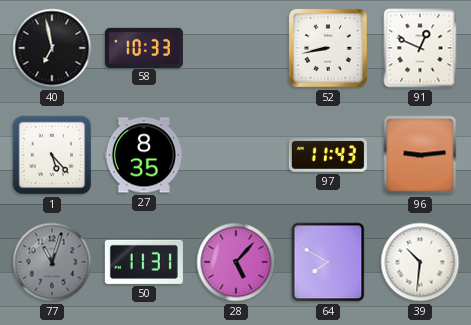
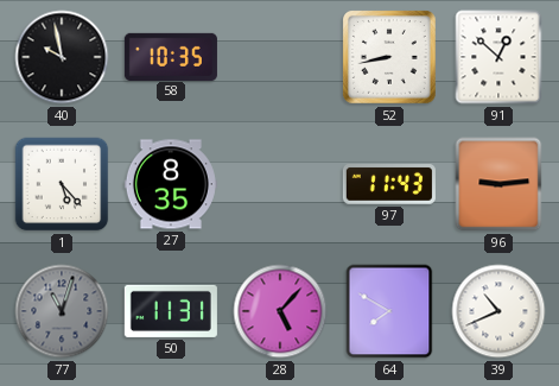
40: 6:58 -> 9:58
58: 10:33 -> 10:35
91: 12:49 -> 12:52
39: 10:31 -> 10:41
